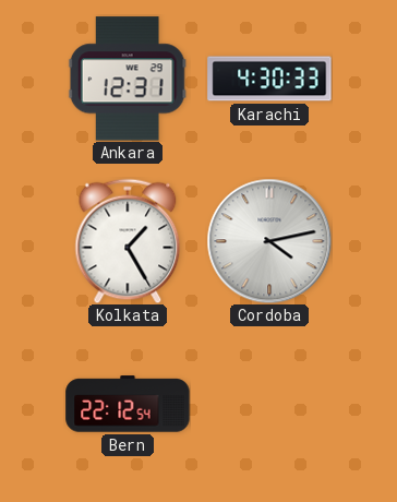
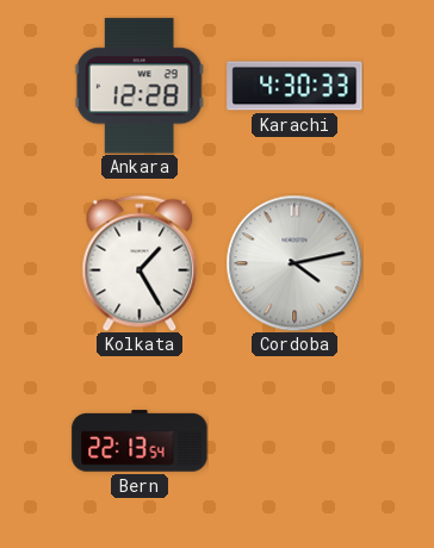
Ankara: 12:31 -> 12:28
Bern: 22:12 -> 22:13
